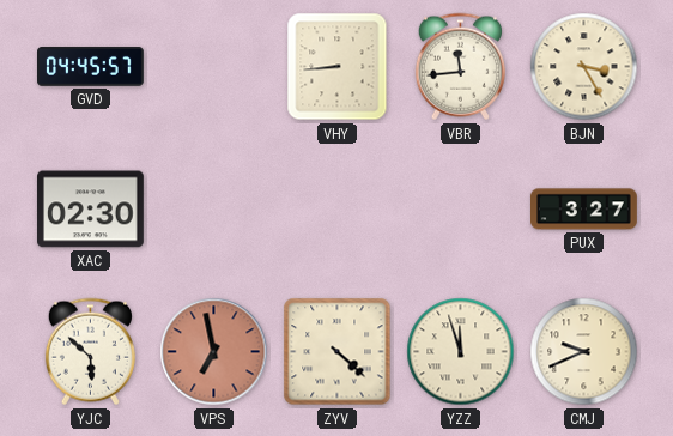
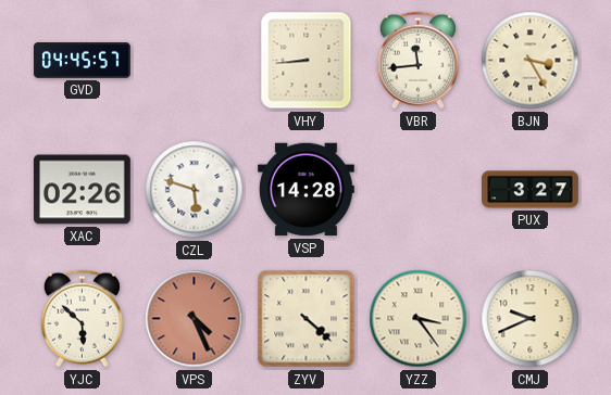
XAC: 02:30 -> 02:26
CZL: none -> 5:48
VSP: none -> 14:28
VPS: 6:58 -> 4:26
YZZ: 11:57 -> 3:24
